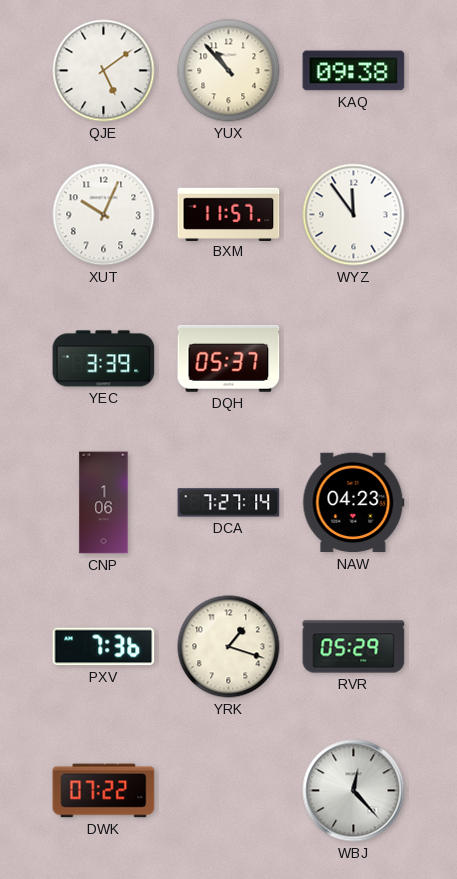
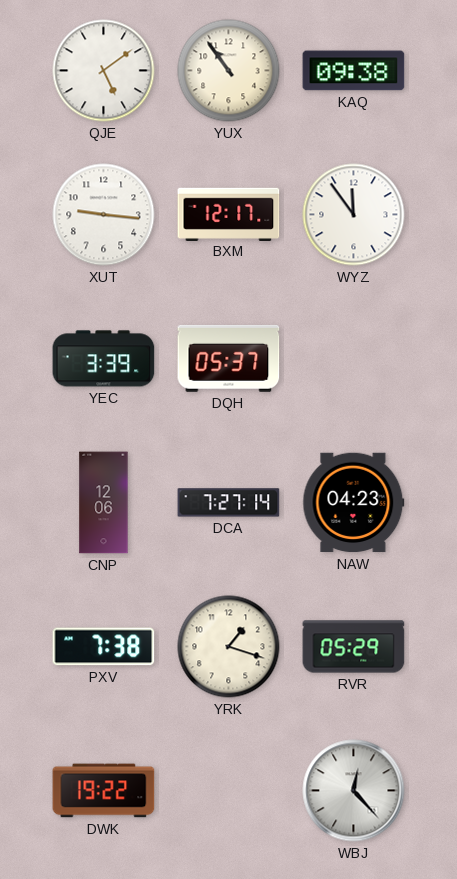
YUX: 10:53 -> 10:54
XUT: 10:04 -> 9:16
BXM: 11:57 -> 12:17
CNP: 1:06 -> 12:06
PXV: 7:36 -> 7:38
DWK: 07:22 -> 19:22
